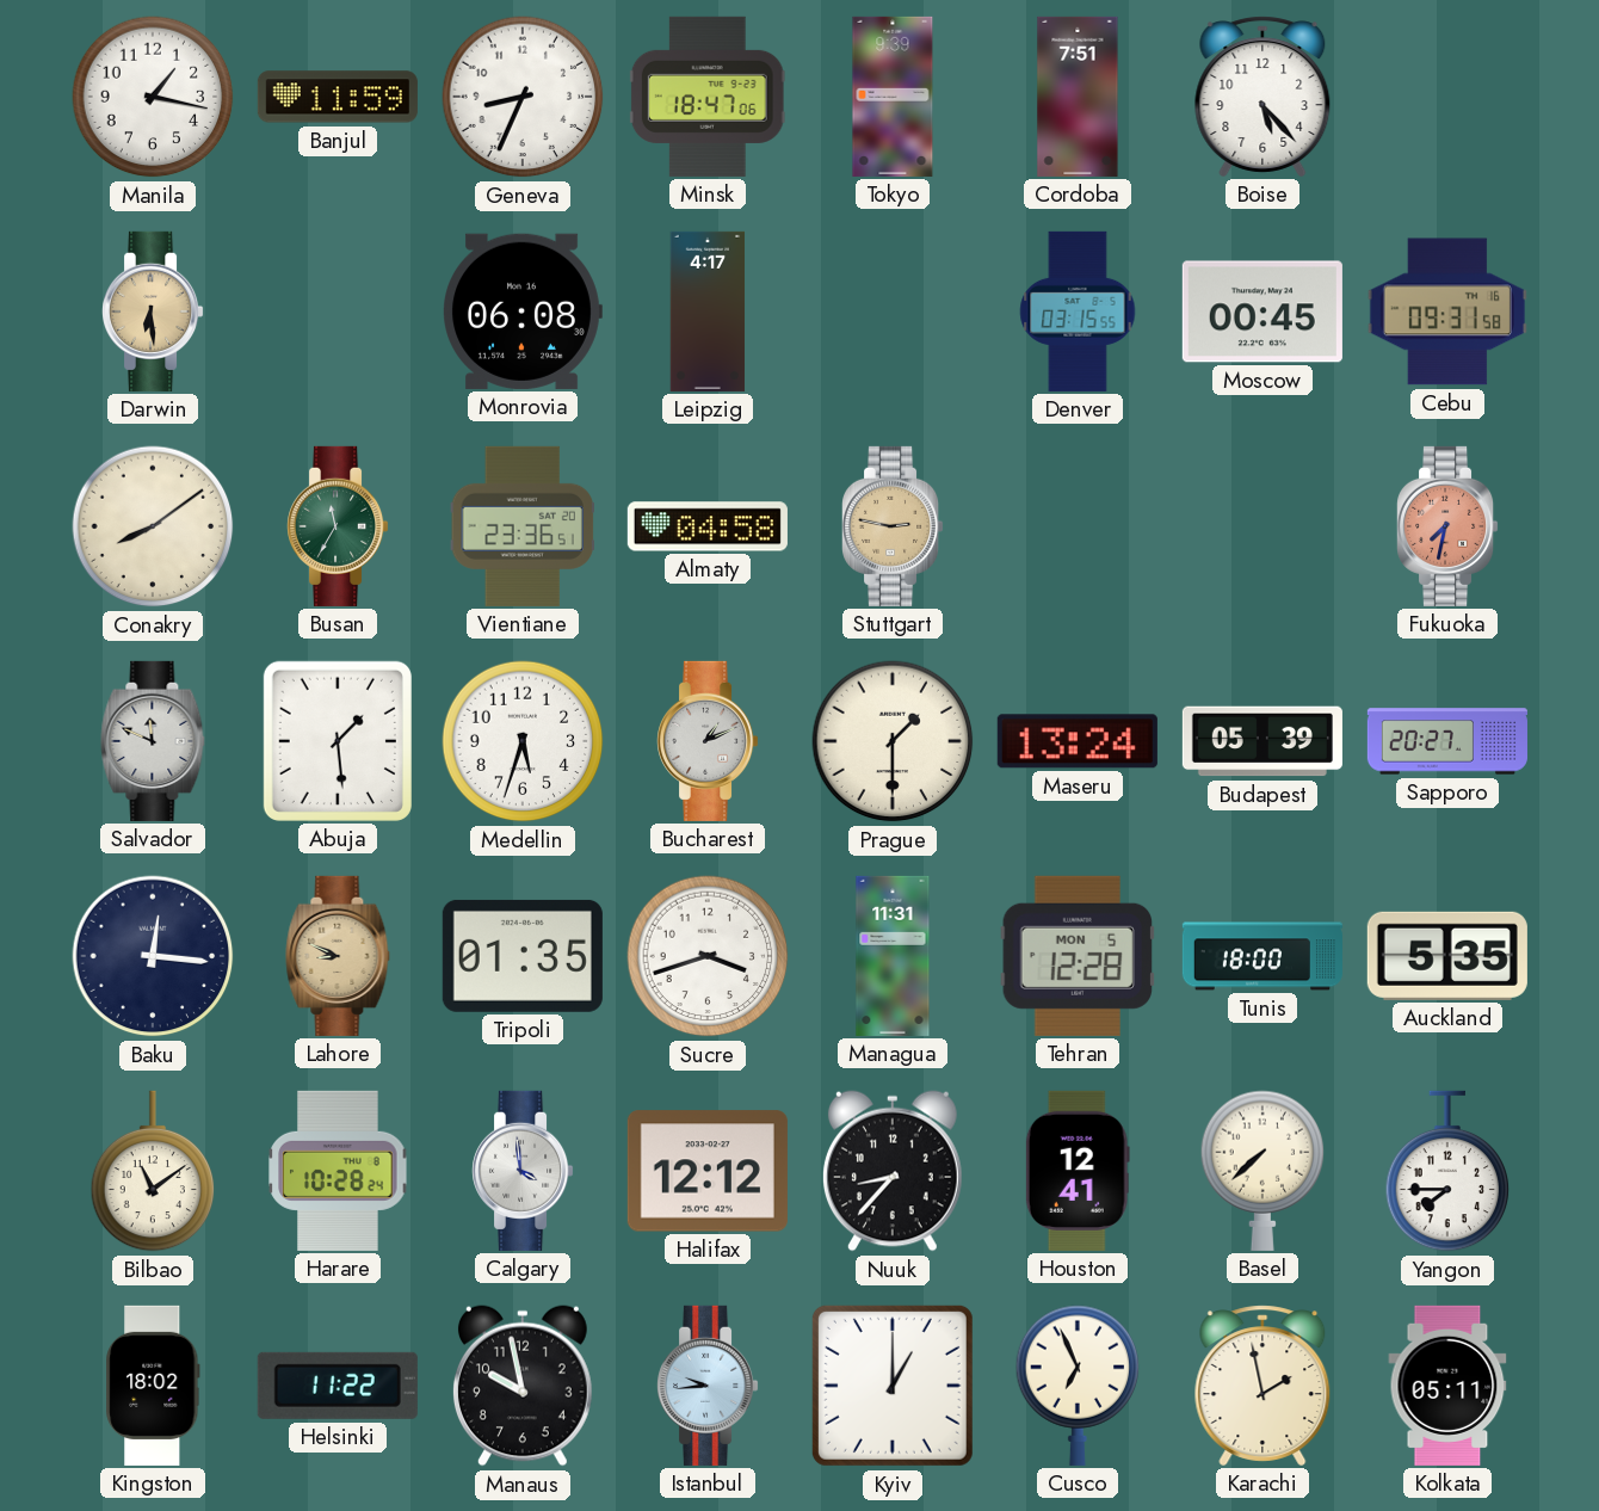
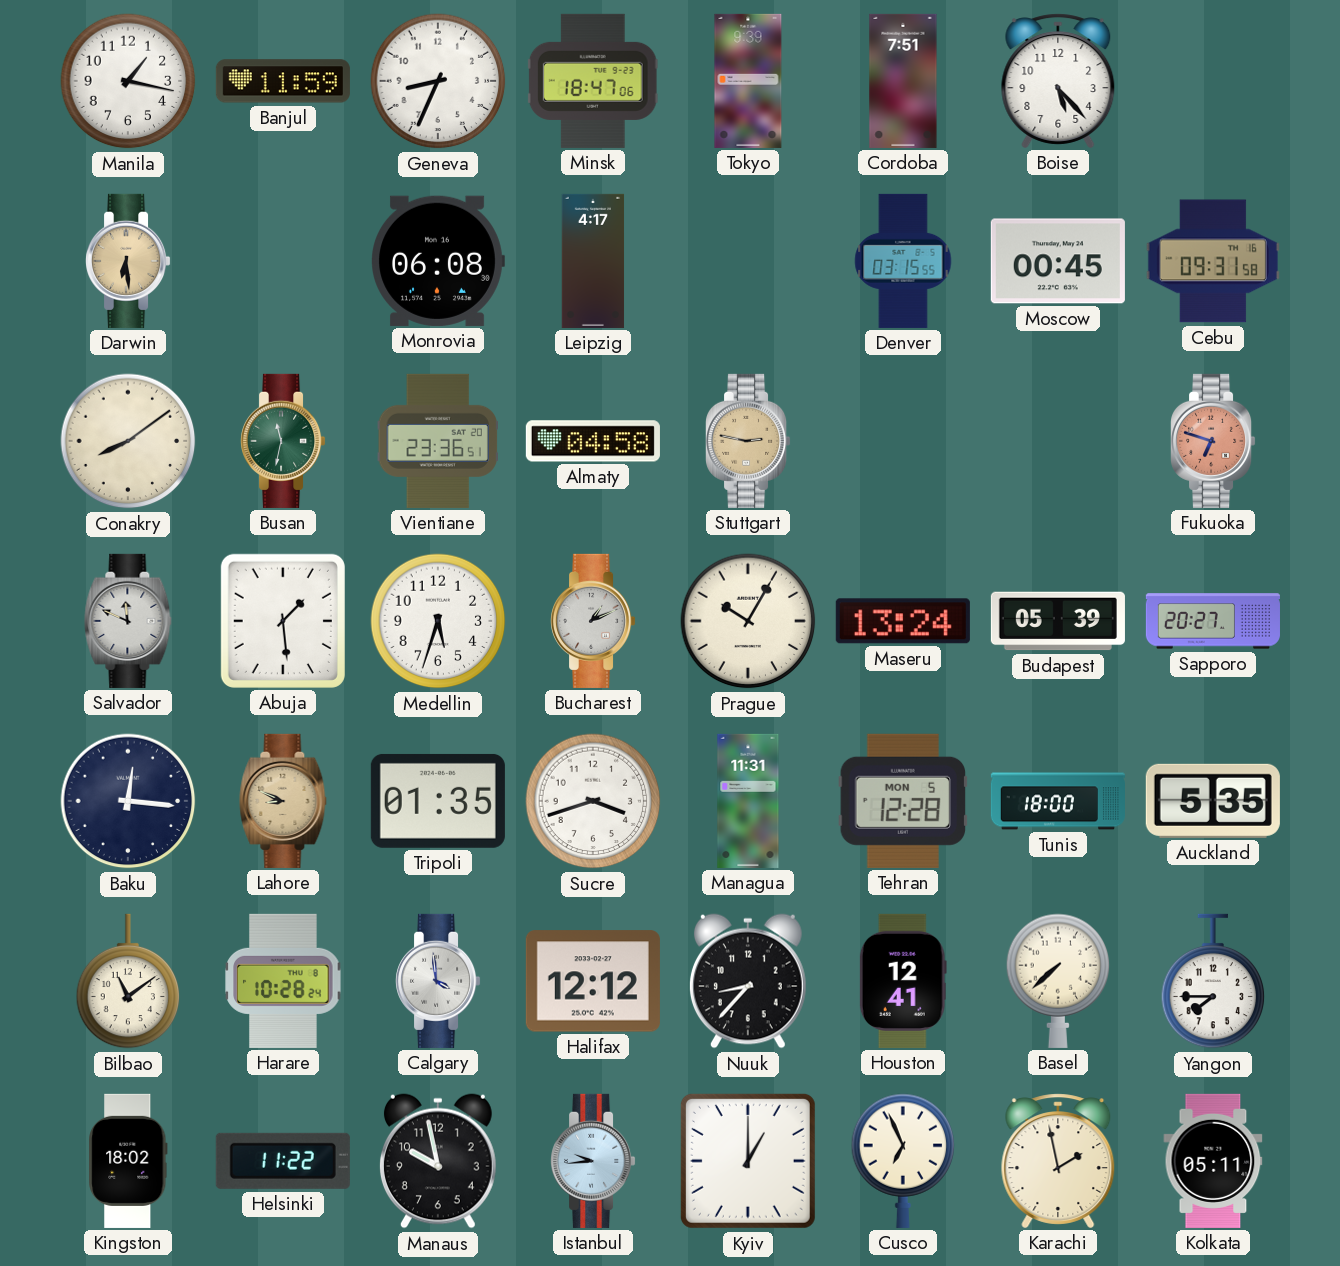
Busan: 11:35 -> 11:32
Fukuoka: 7:32 -> 6:48
Prague: 1:30 -> 10:05
